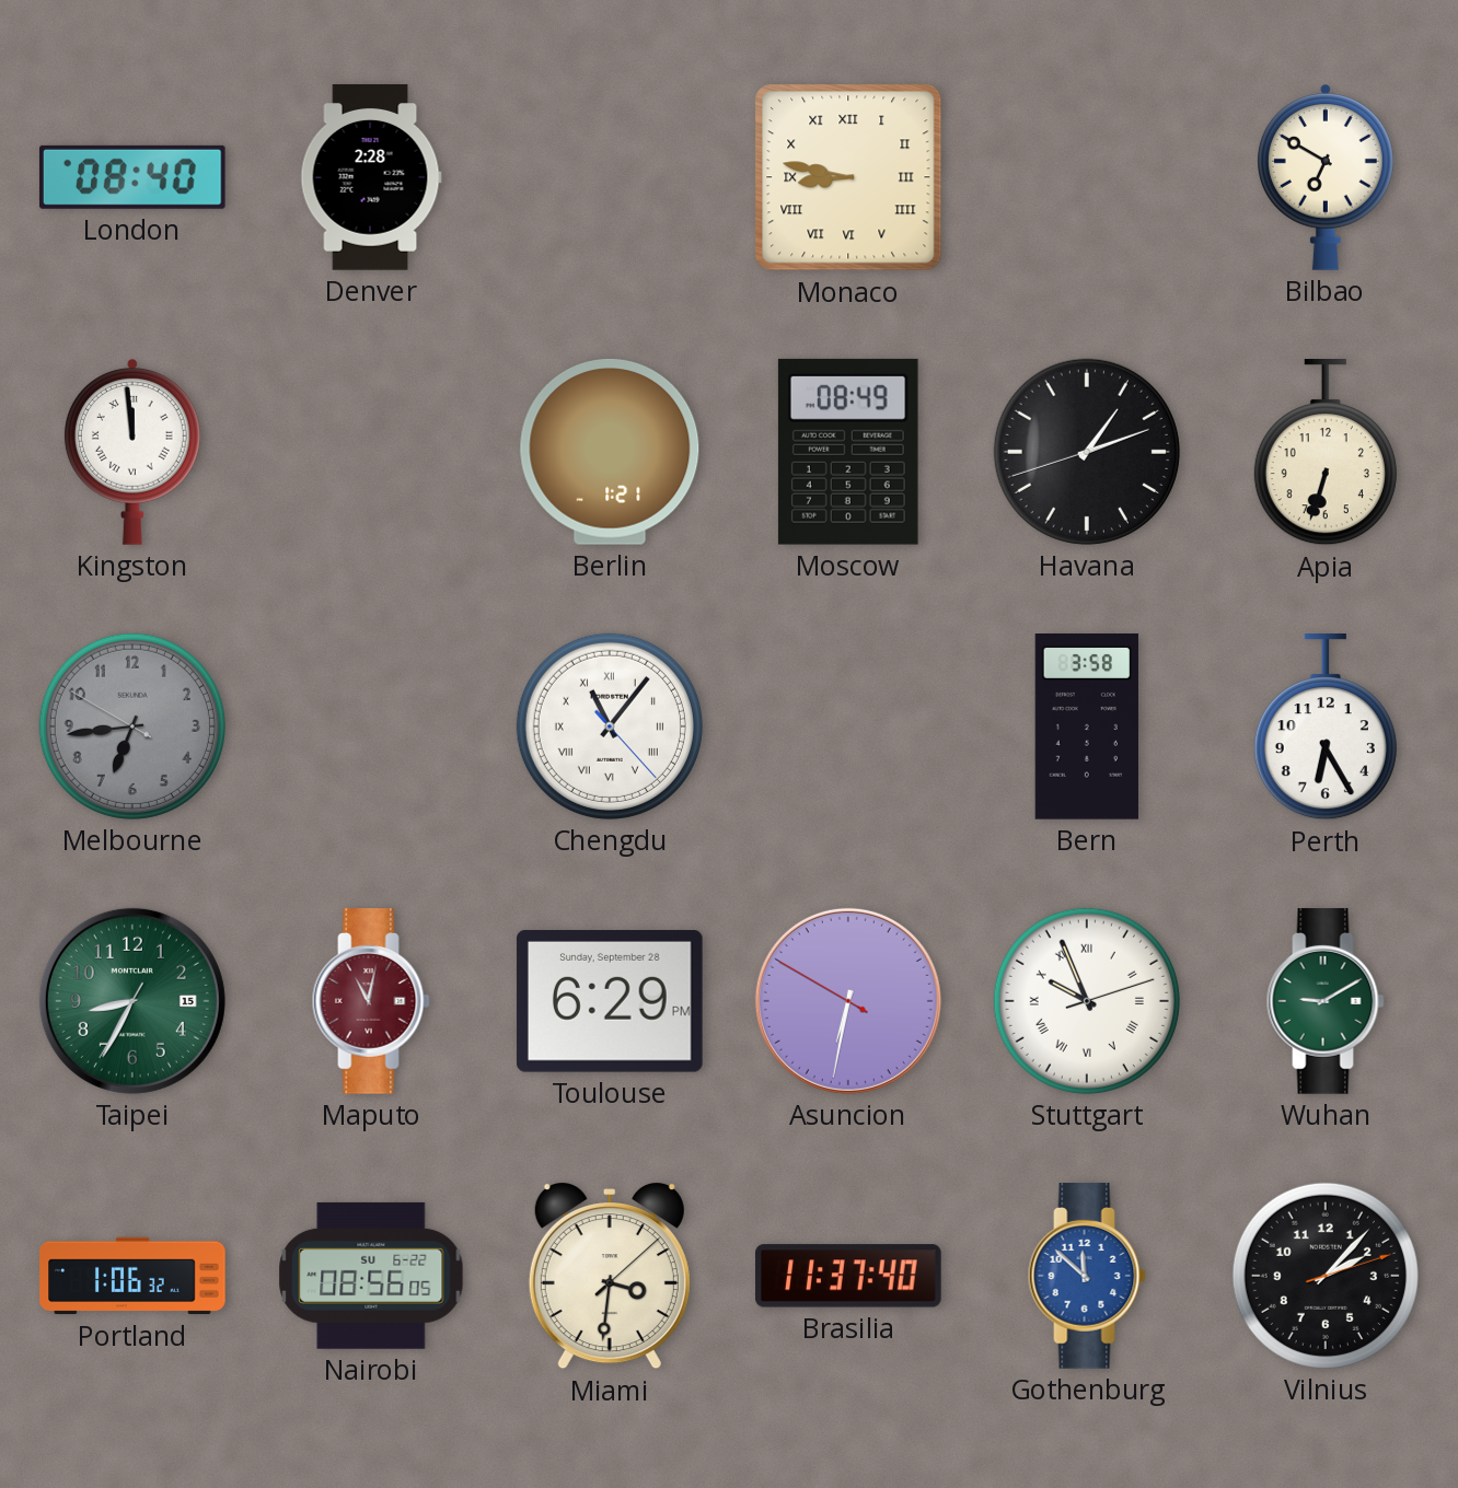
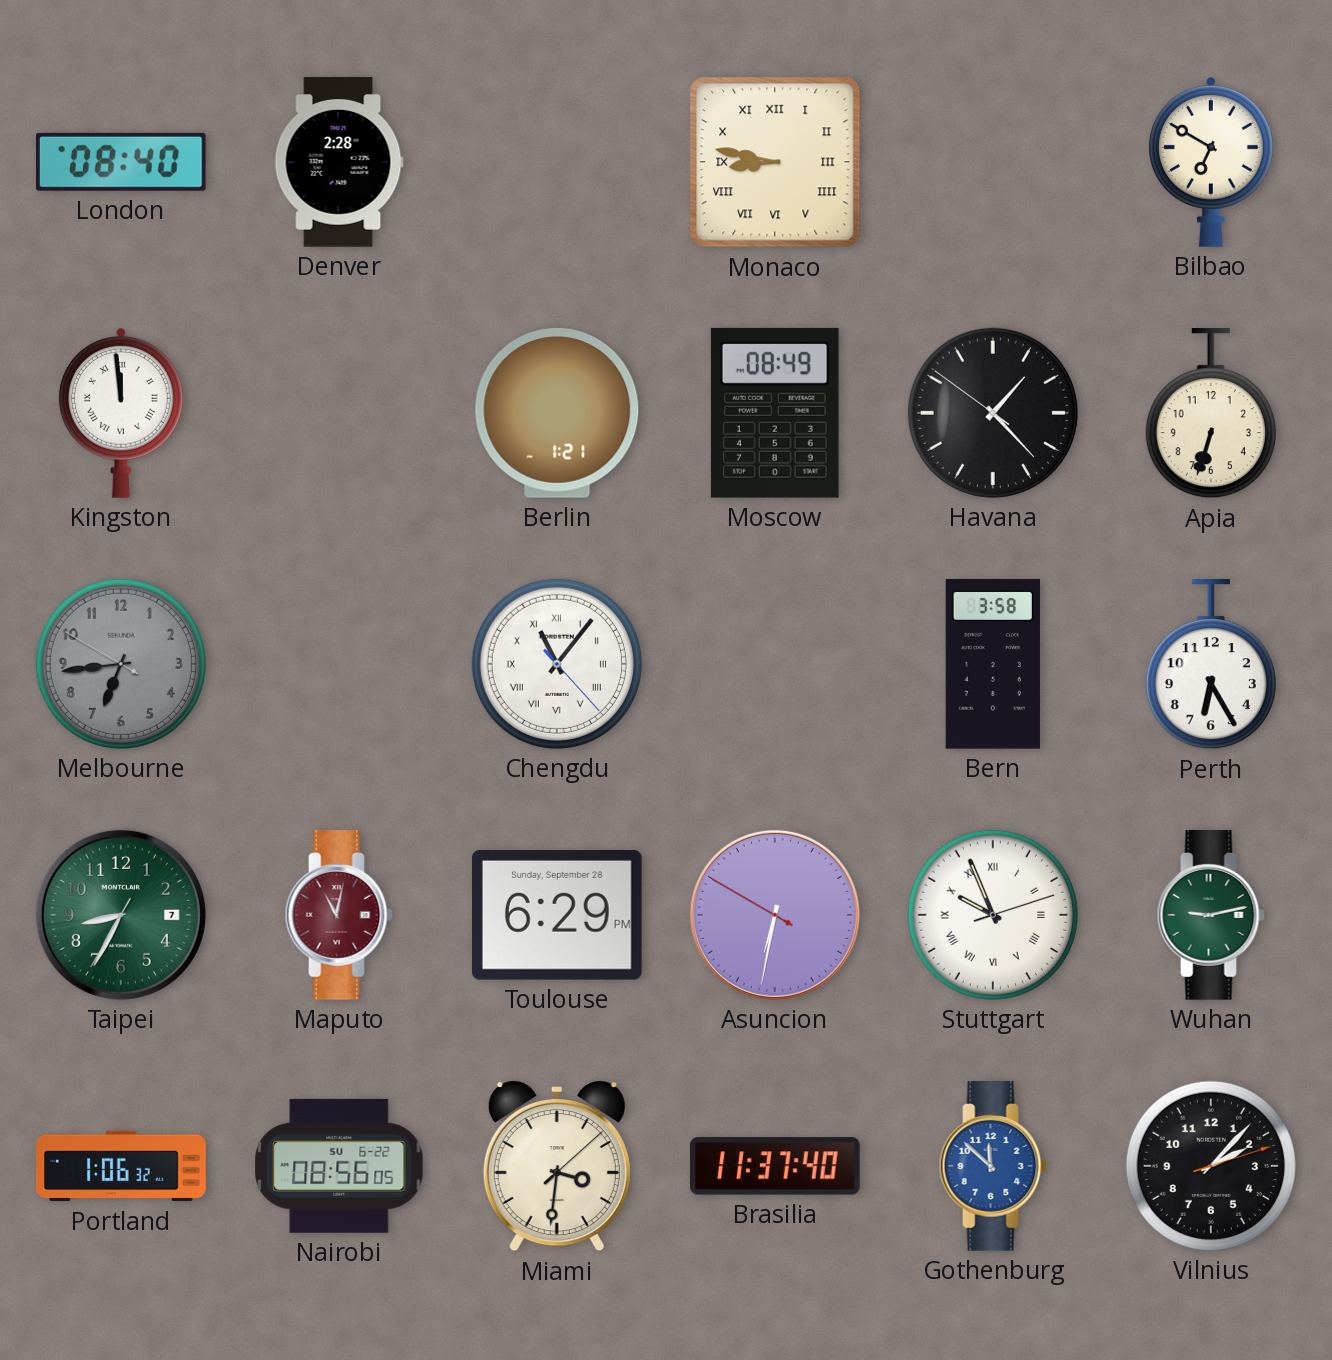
Havana: 1:11 -> 1:22
Taipei date: 15 -> 7
Wuhan: 9:10 -> 9:13
